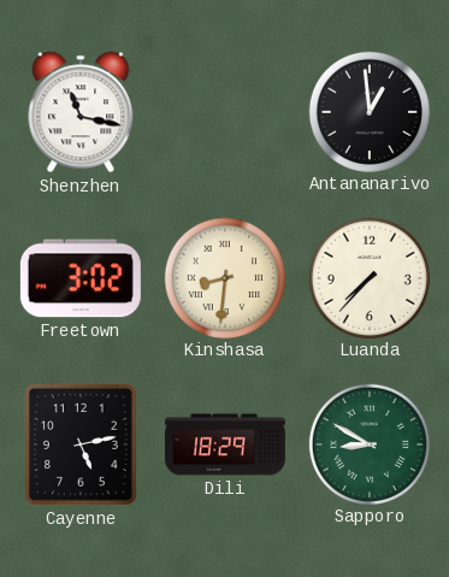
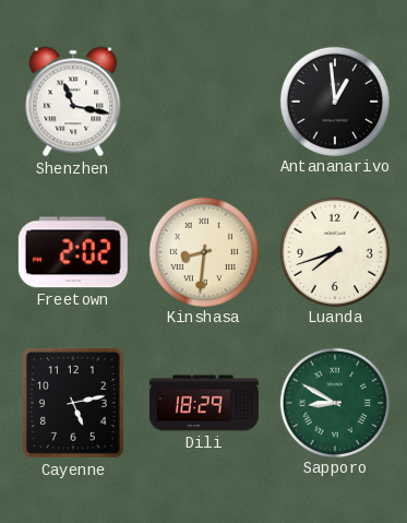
Freetown: 3:02 -> 2:02
Luanda: 7:37 -> 7:42
